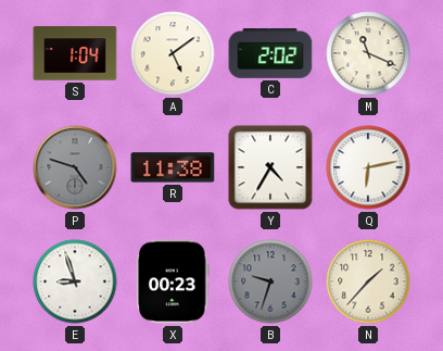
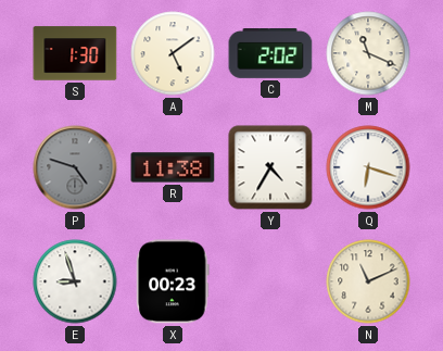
S: 1:04 -> 1:30
Q: 6:13 -> 6:18
B: 9:33 -> none
N: 1:37 -> 11:11
